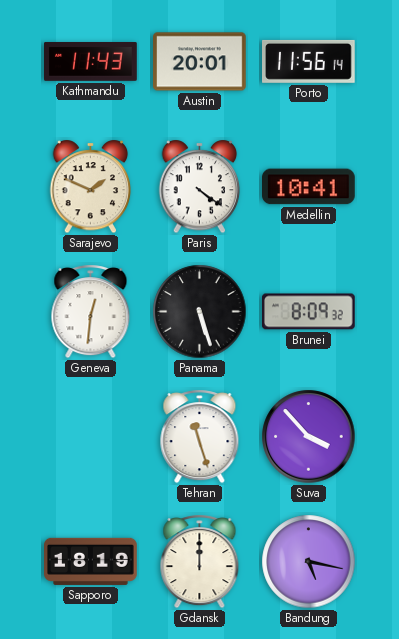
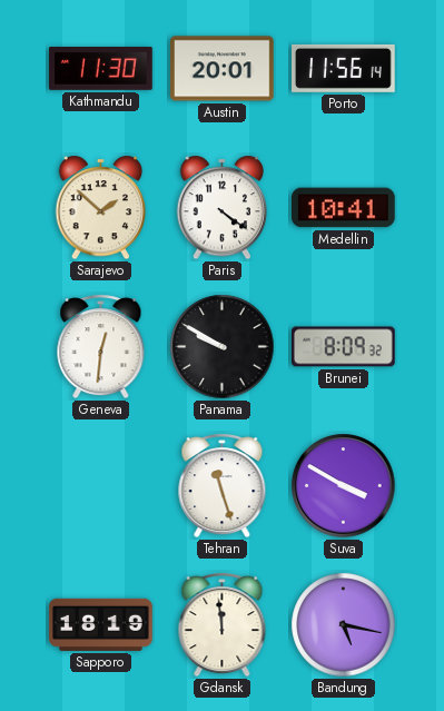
Kathmandu: 11:43 -> 11:30
Sarajevo: 1:49 -> 1:52
Panama: 5:27 -> 9:50
Suva: 3:53 -> 3:50
Gdansk: 12:00 -> 11:59
